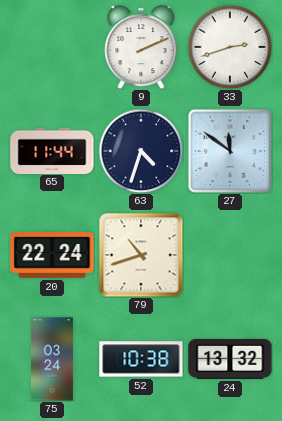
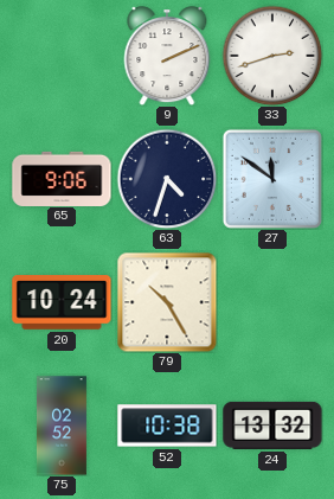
65: 11:44 -> 9:06
20: 22:24 -> 10:24
79: 10:42 -> 10:25
75: 03:24 -> 02:52
